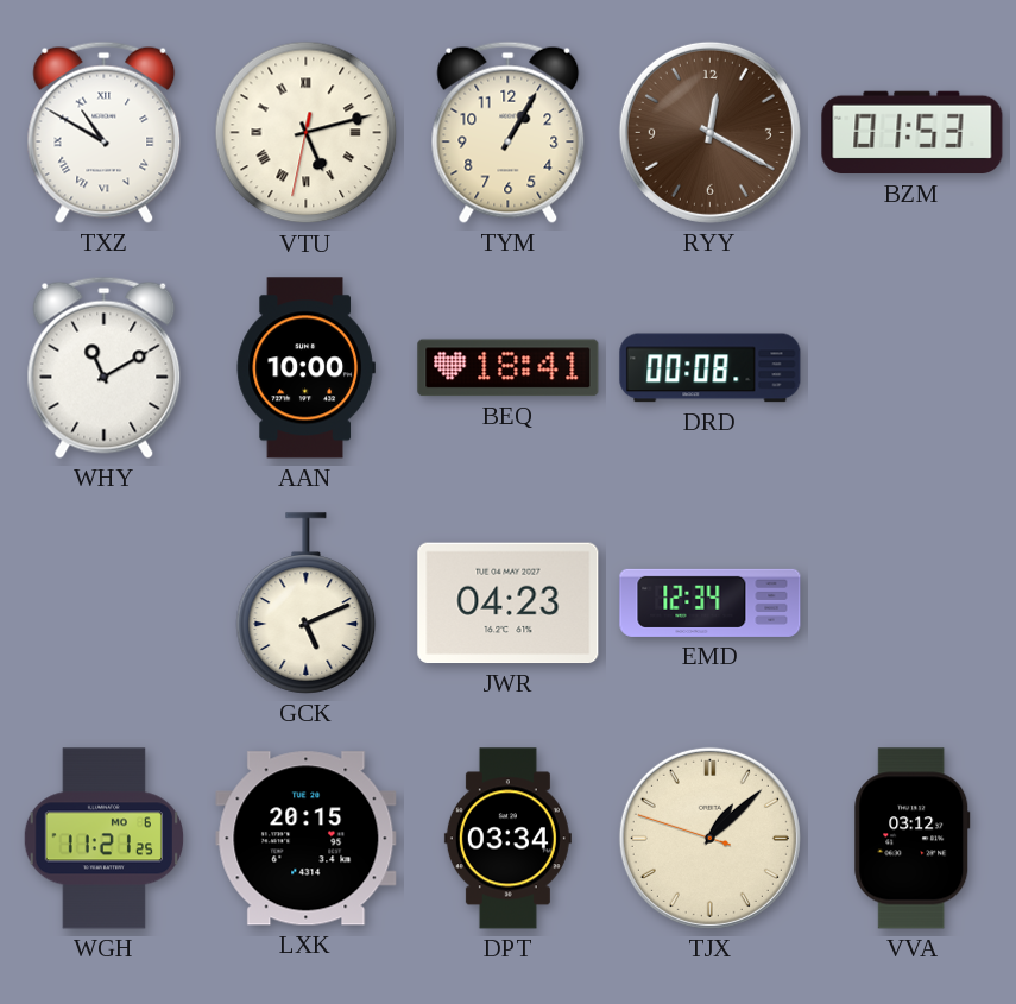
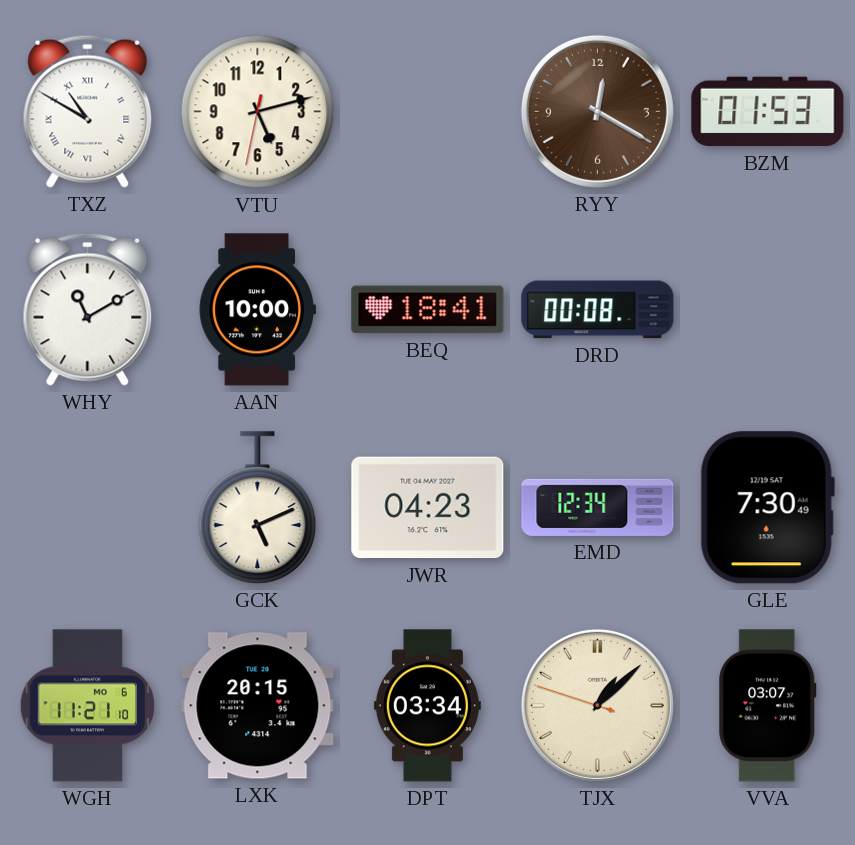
VTU numerals: Roman -> Arabic
TYM: 1:05 -> none
GLE: none -> 7:30
WGH: 11:21:25 -> 11:21:10
VVA: 03:12 -> 03:07
